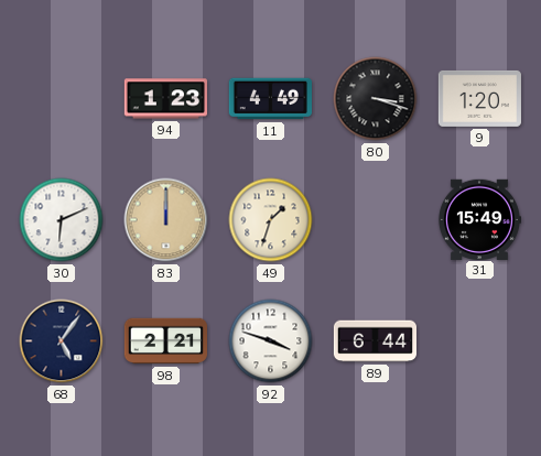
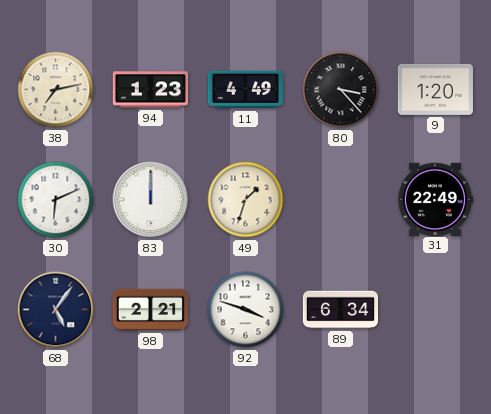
38: none -> 7:13
80: 3:18 -> 3:23
83 dial: champagne -> white
31: 15:49 -> 22:49
89: 6:44 -> 6:34
